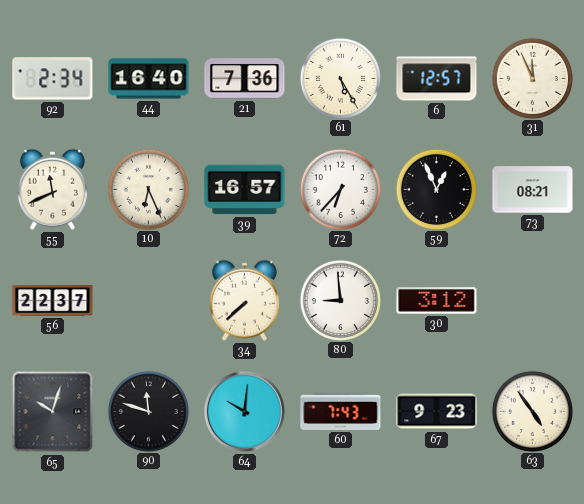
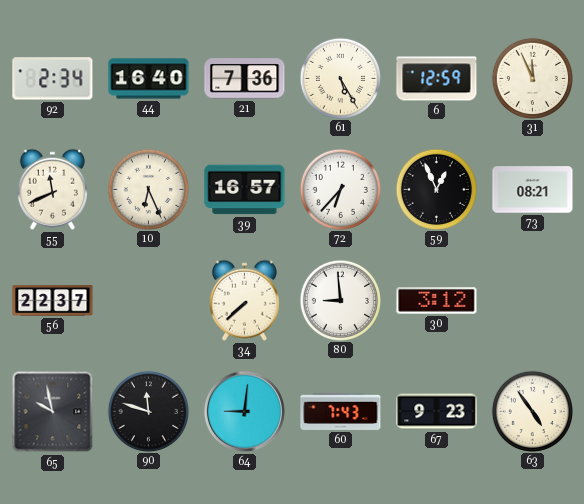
6: 12:57 -> 12:59
65: 10:03 -> 9:58
64: 10:01 -> 9:01
